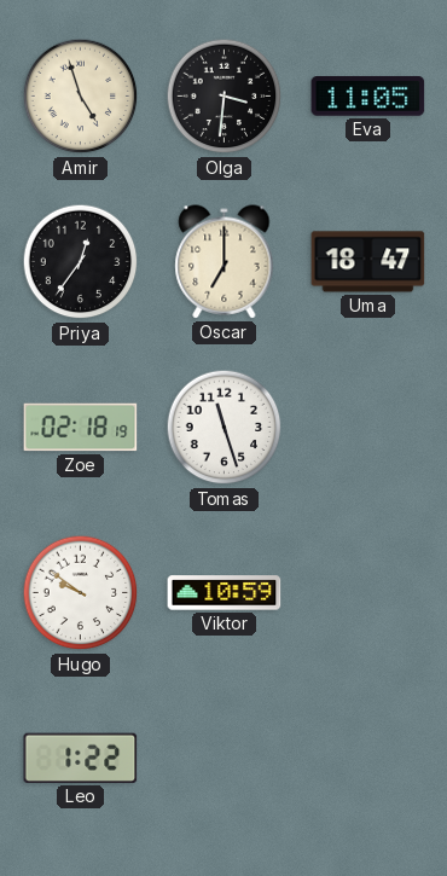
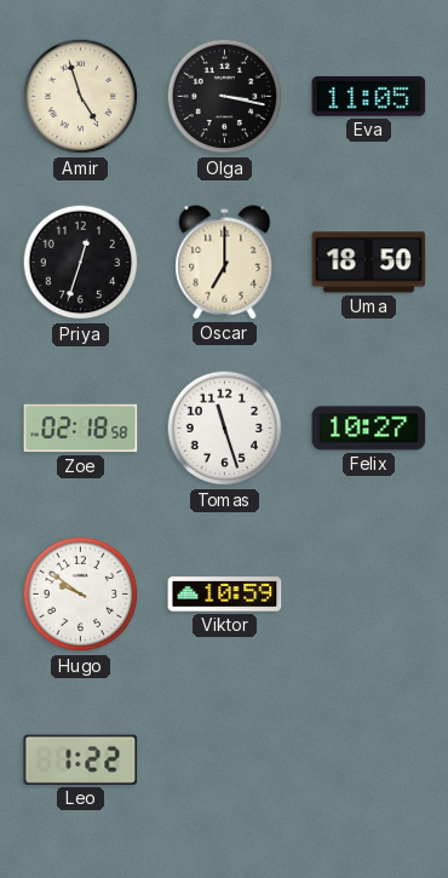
Olga: 3:31 -> 3:17
Priya: 12:36 -> 12:33
Uma: 18:47 -> 18:50
Zoe: 02:18:19 -> 02:18:58
Felix: none -> 10:27
